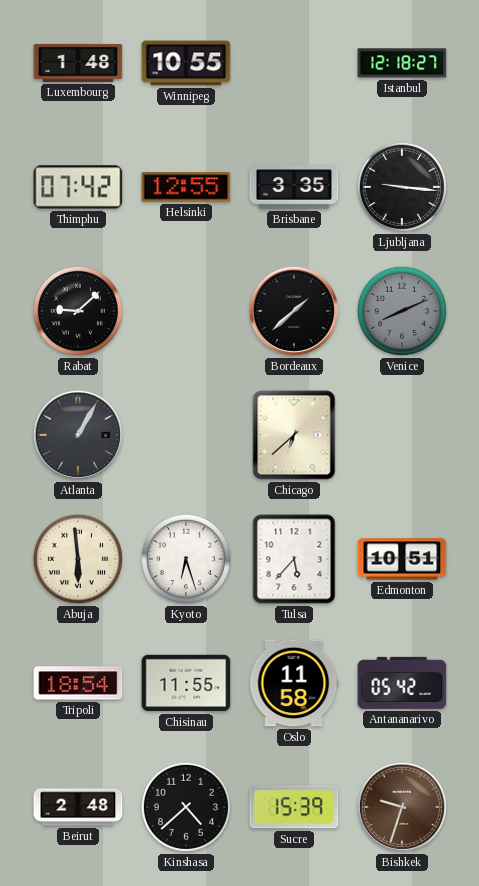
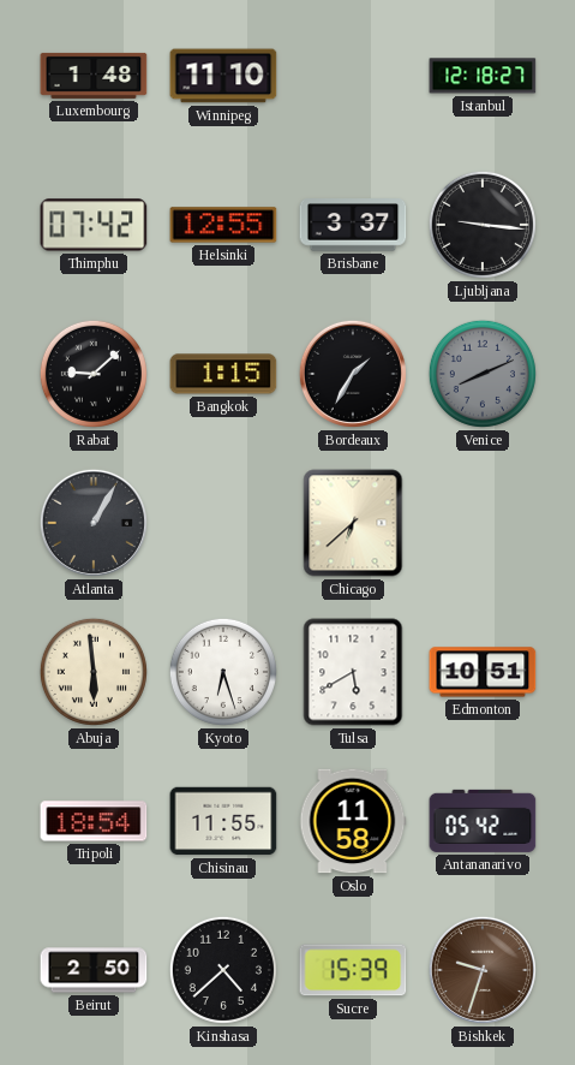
Winnipeg: 10:55 -> 11:10
Brisbane: 3:35 -> 3:37
Bangkok: none -> 1:15
Bordeaux: 1:38 -> 1:35
Tulsa: 5:37 -> 5:40
Beirut: 2:48 -> 2:50
